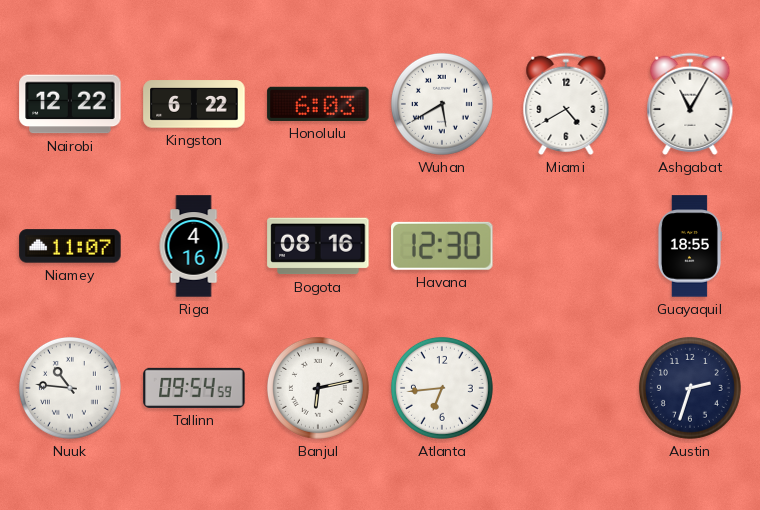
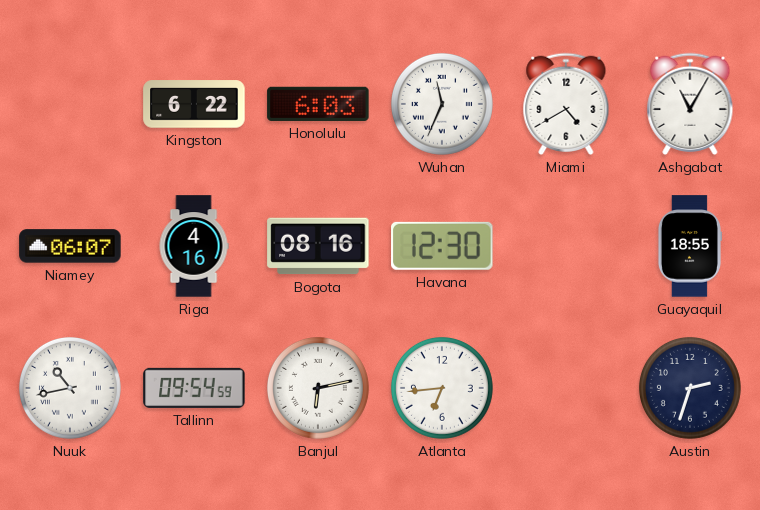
Nairobi: 12:22 -> none
Wuhan: 5:40 -> 11:34
Niamey: 11:07 -> 06:07
Nuuk: 10:46 -> 10:43
